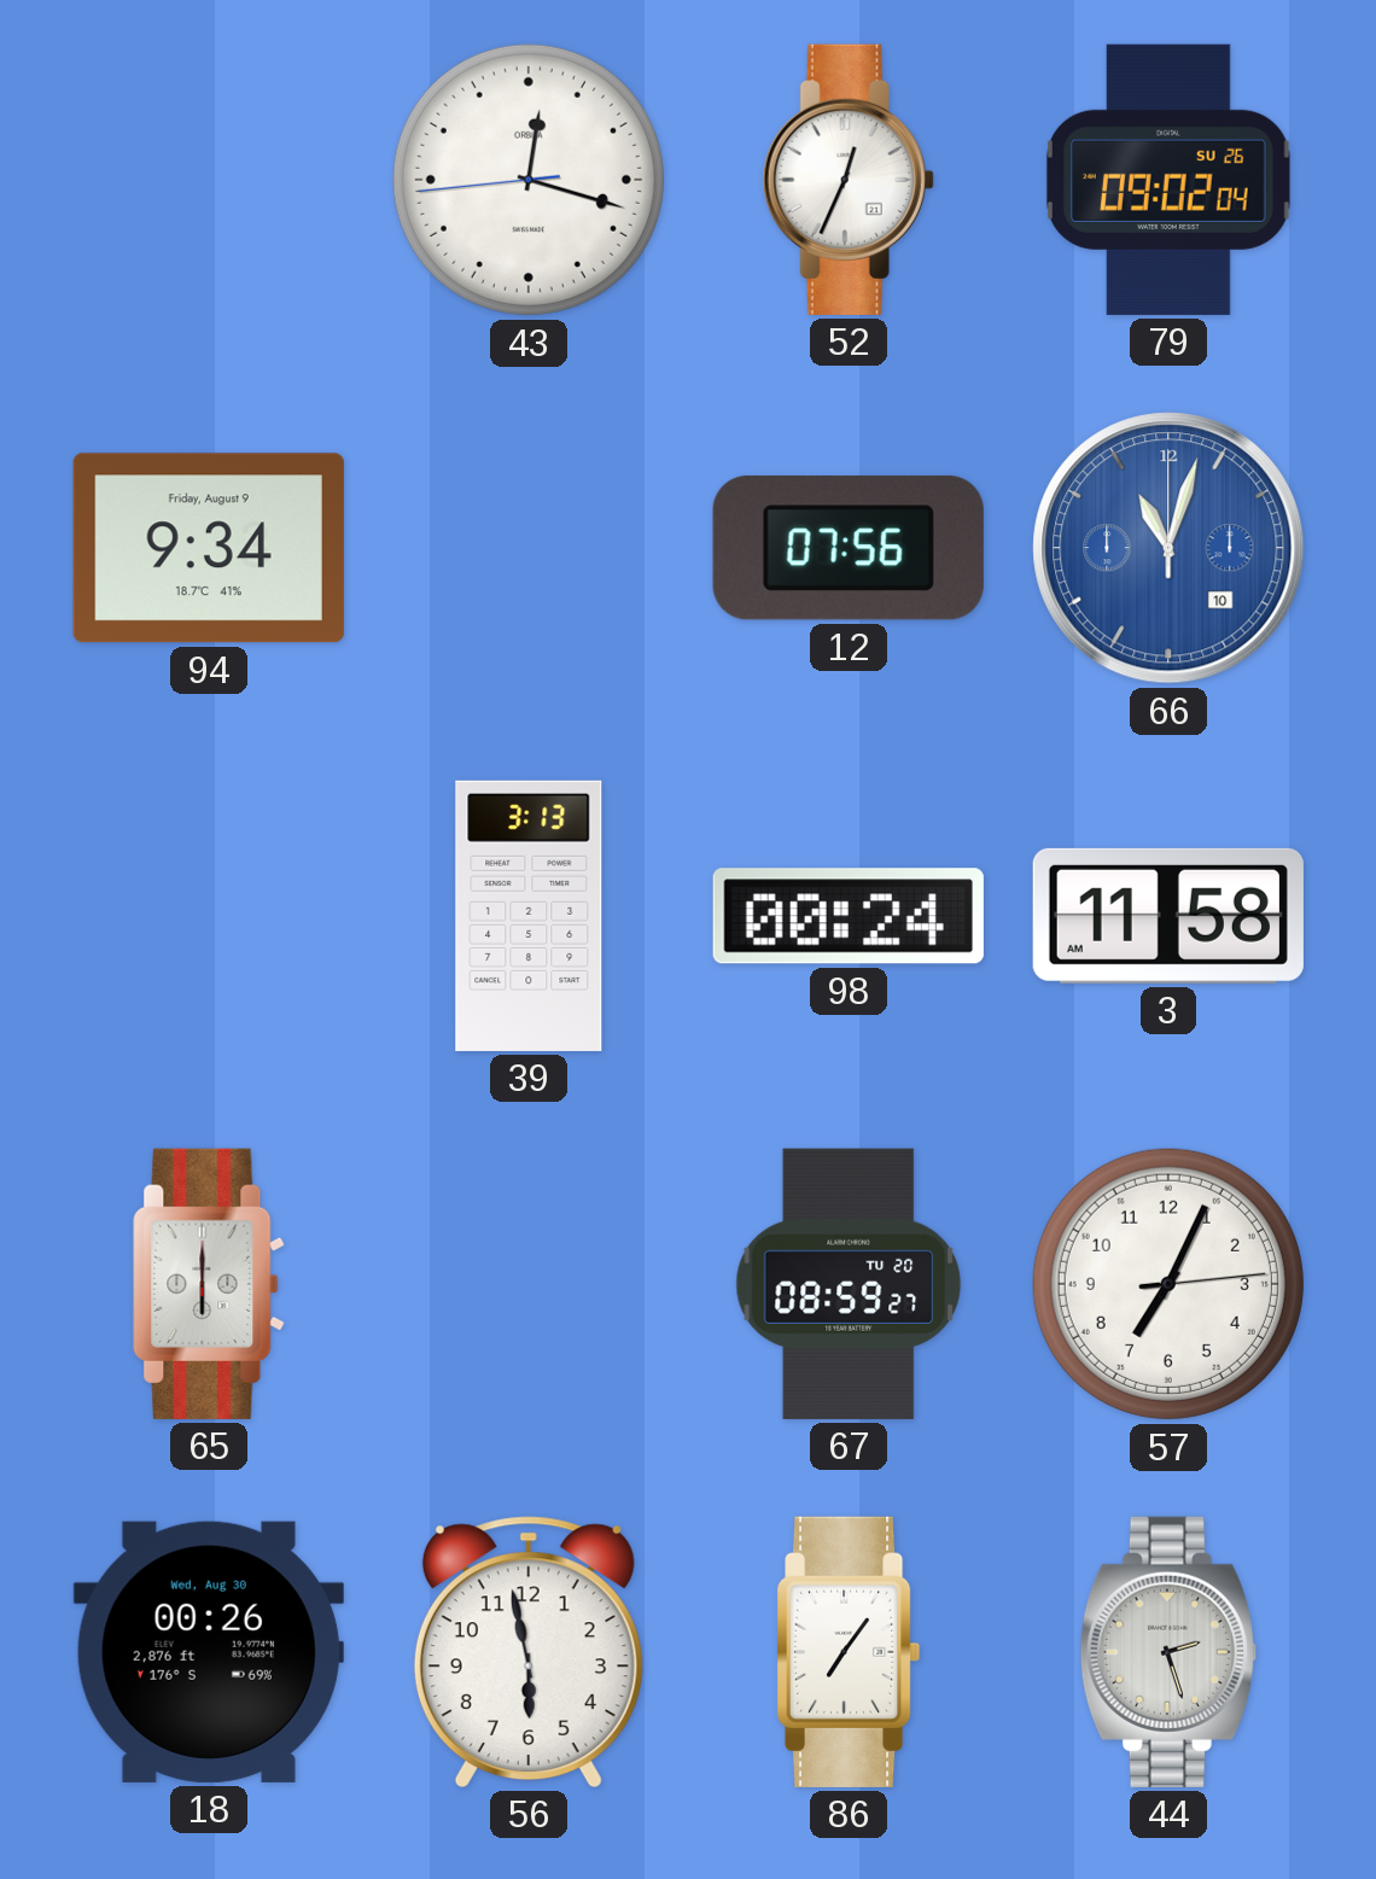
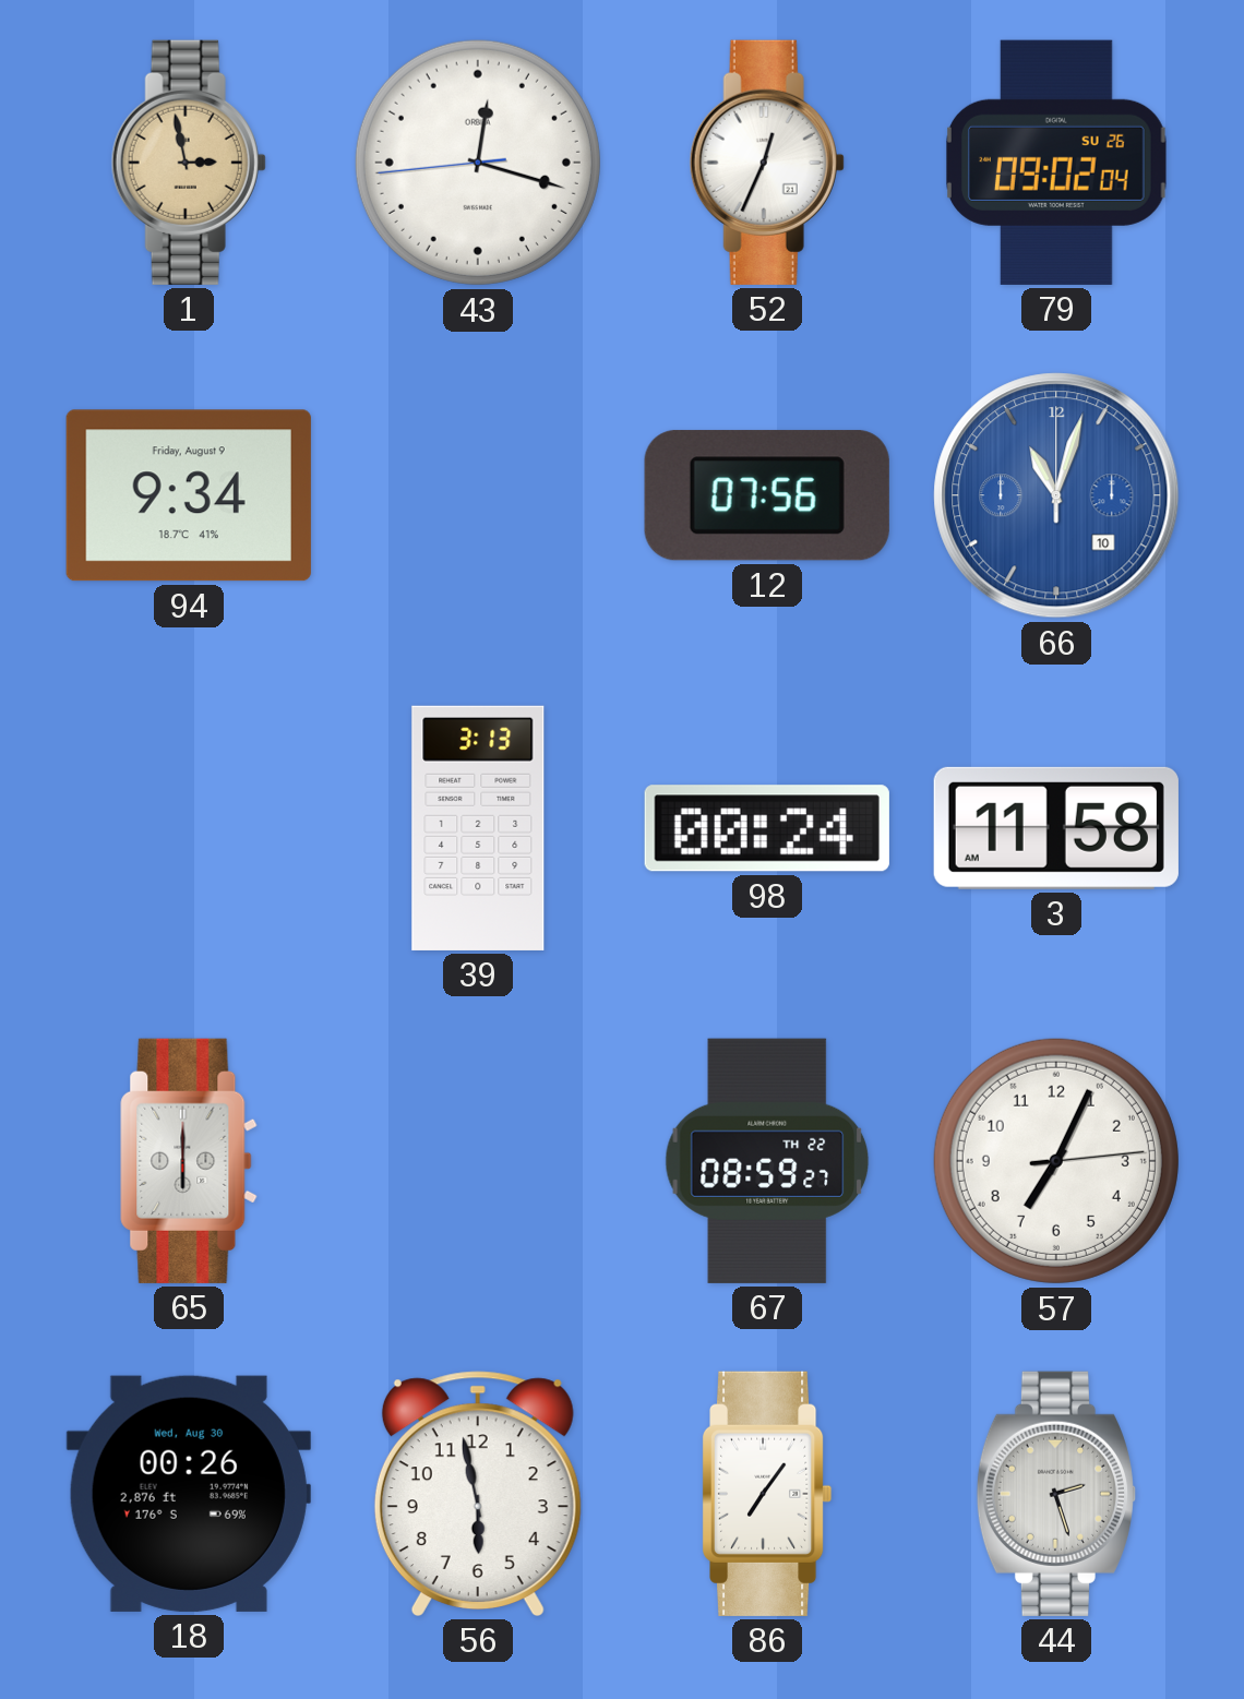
1: none -> 2:58
67 date: TU 20 -> TH 22
